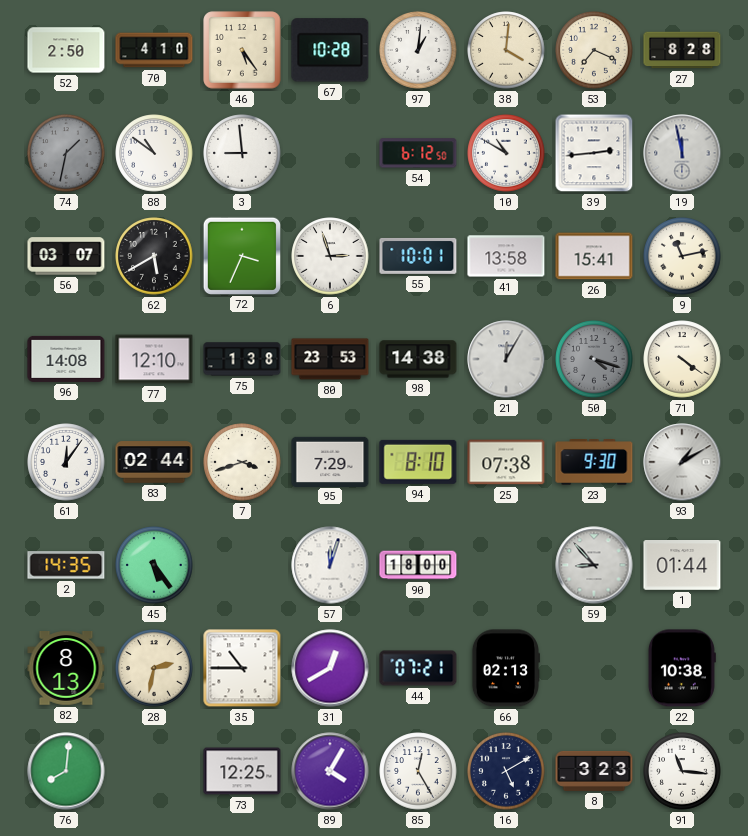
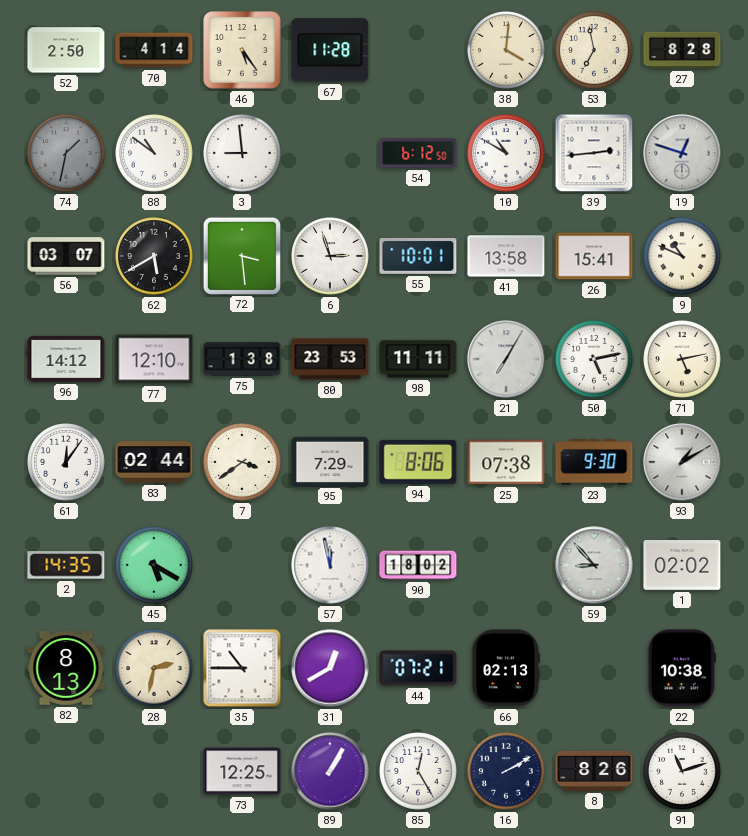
70: 4:10 -> 4:14
67: 10:28 -> 11:28
97: 1:01 -> none
53: 7:19 -> 6:58
19: 11:58 -> 12:48
72: 3:34 -> 3:29
9: 11:13 -> 10:49
96: 14:08 -> 14:12
98: 14:38 -> 11:11
21: 12:05 -> 7:05
50: 4:18 -> 5:13
50 dial: grey -> white
71: 4:21 -> 5:13
7: 3:42 -> 3:39
94: 8:10 -> 8:06
45: 5:24 -> 5:20
57: 12:03 -> 11:58
90: 18:00 -> 18:02
1: 01:44 -> 02:02
76: 8:01 -> none
89: 4:05 -> 1:05
16: 5:10 -> 2:10
8: 3:23 -> 8:26
91: 11:16 -> 11:12
